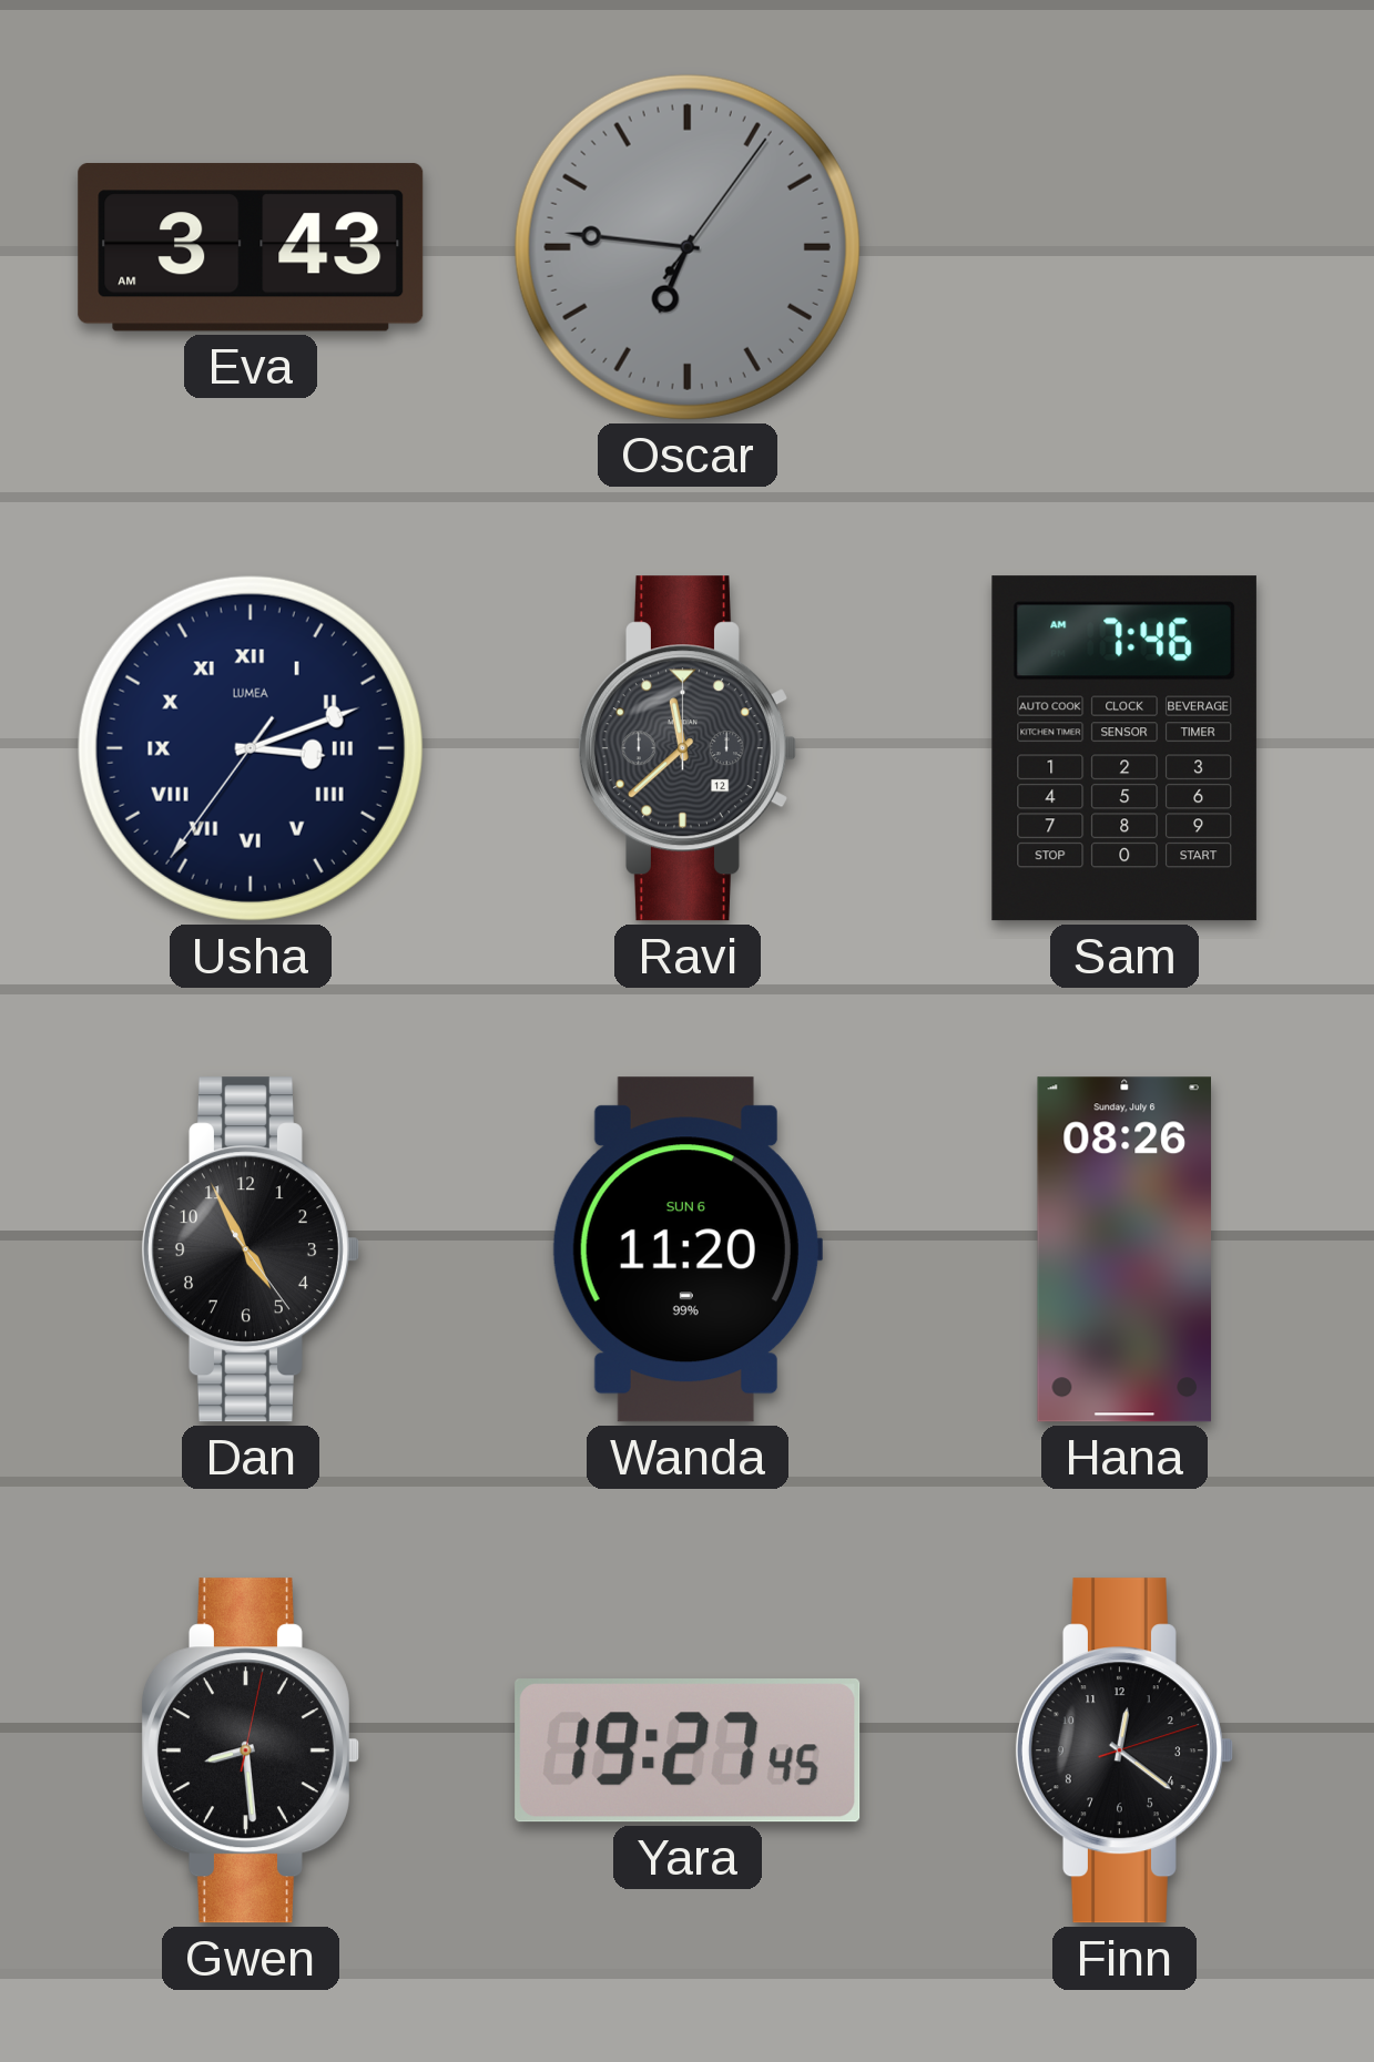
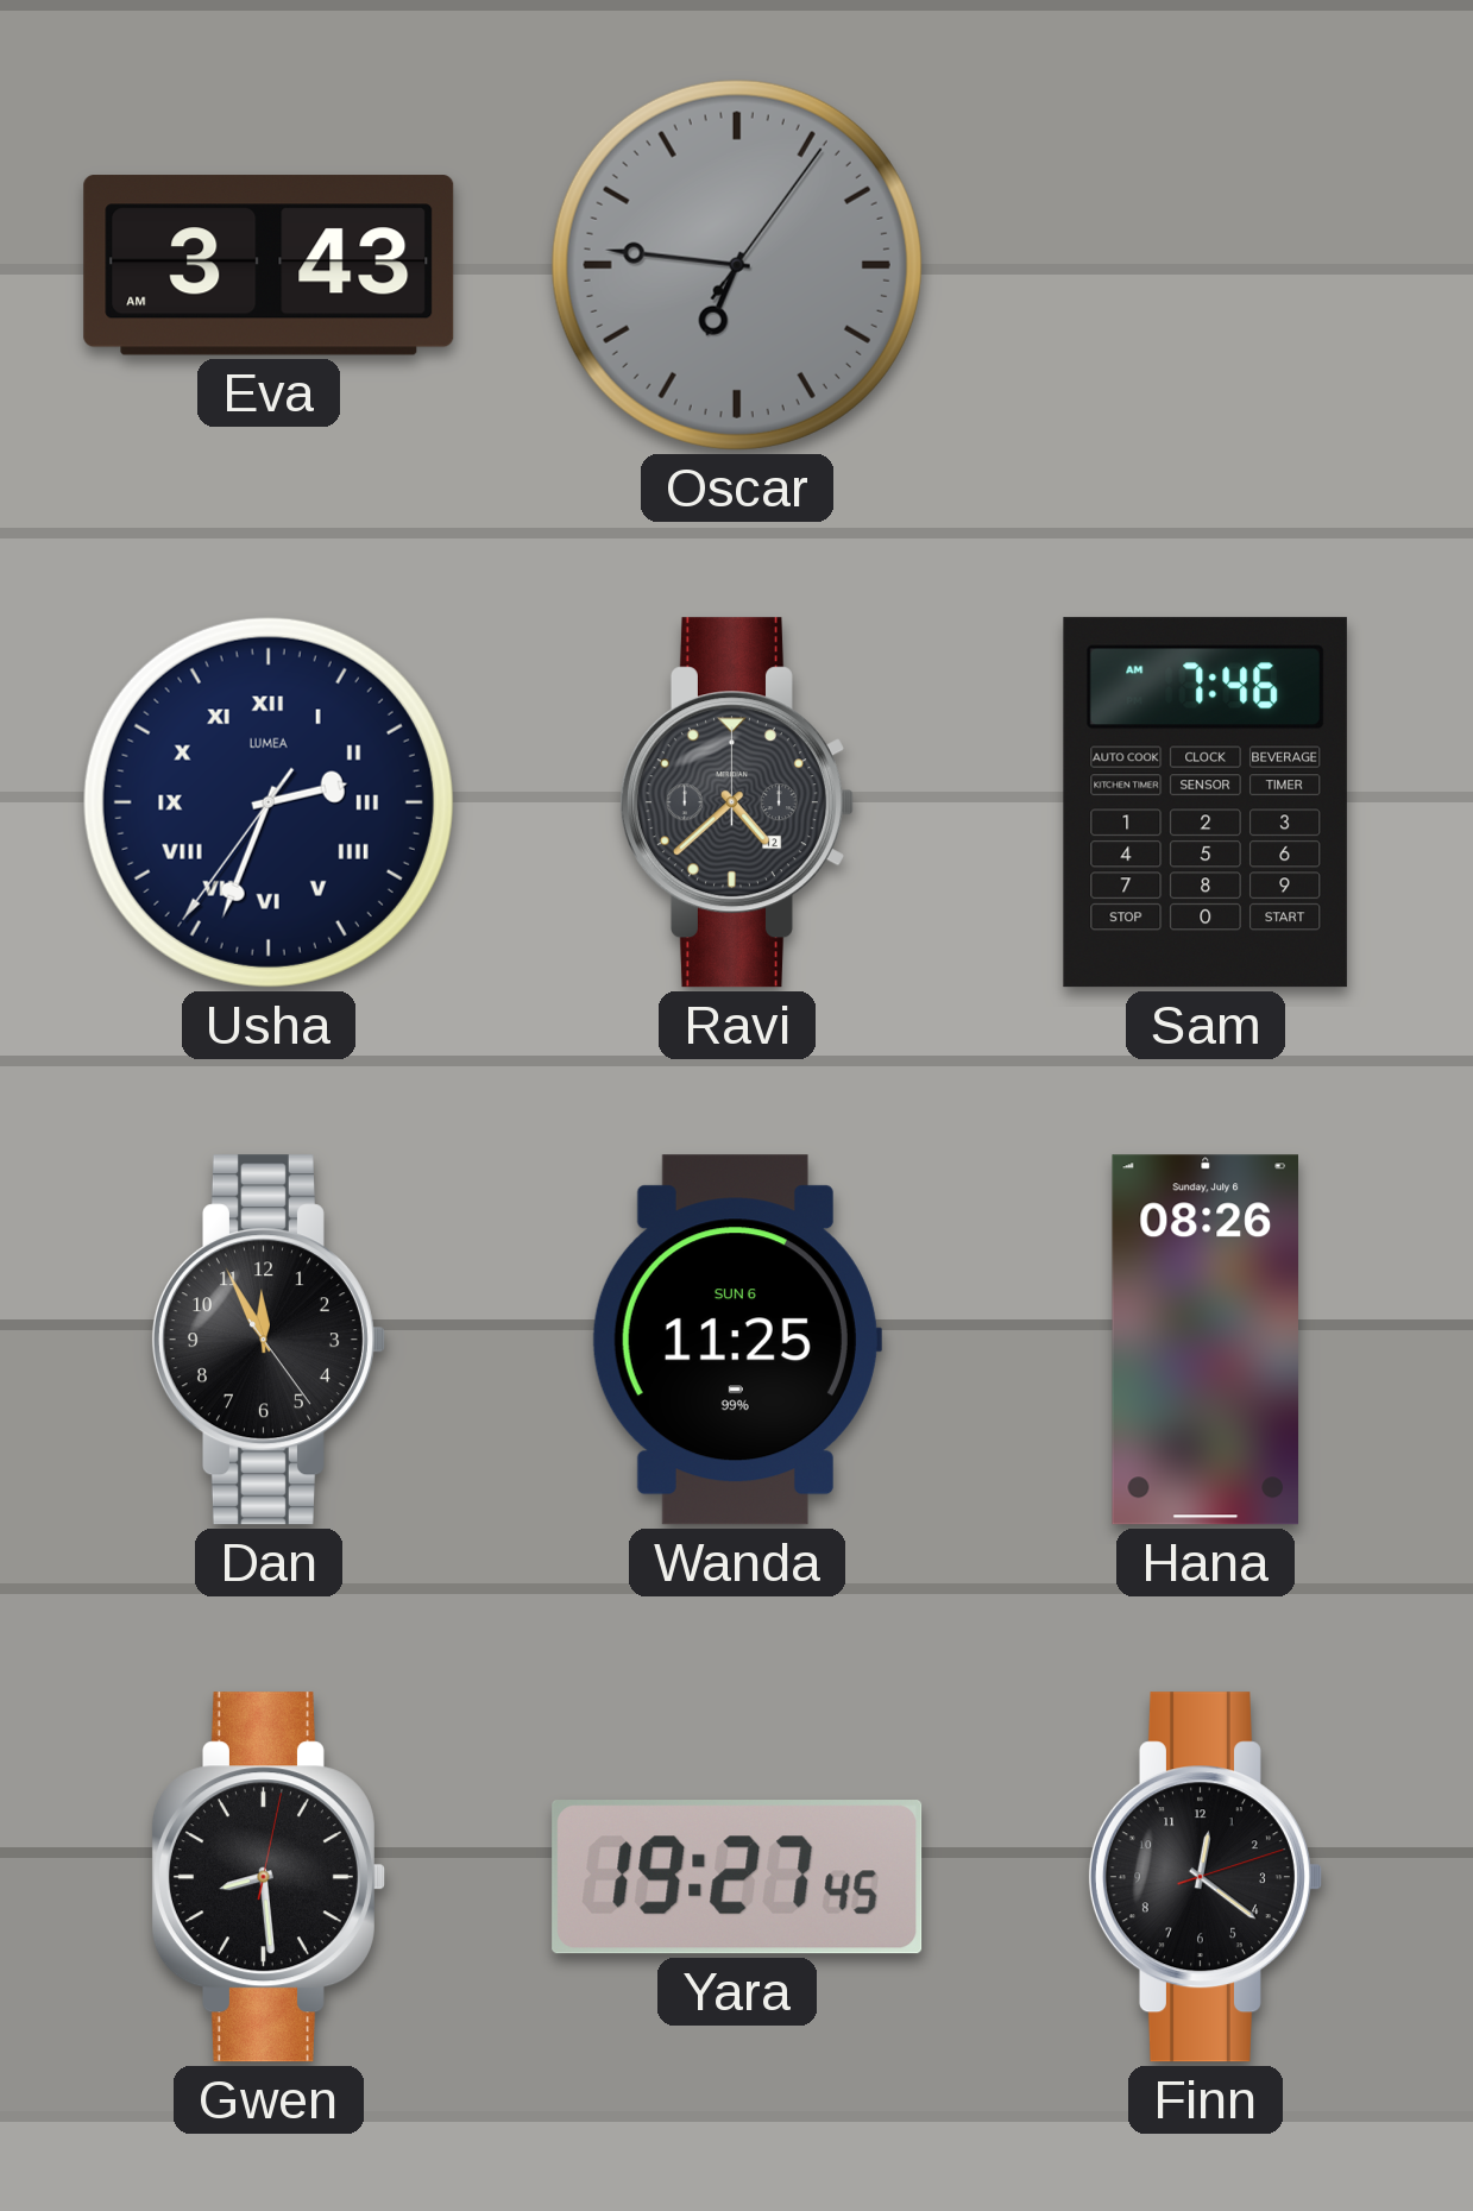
Usha: 3:11 -> 2:33
Ravi: 11:38 -> 4:38
Dan: 4:55 -> 11:55
Wanda: 11:20 -> 11:25
